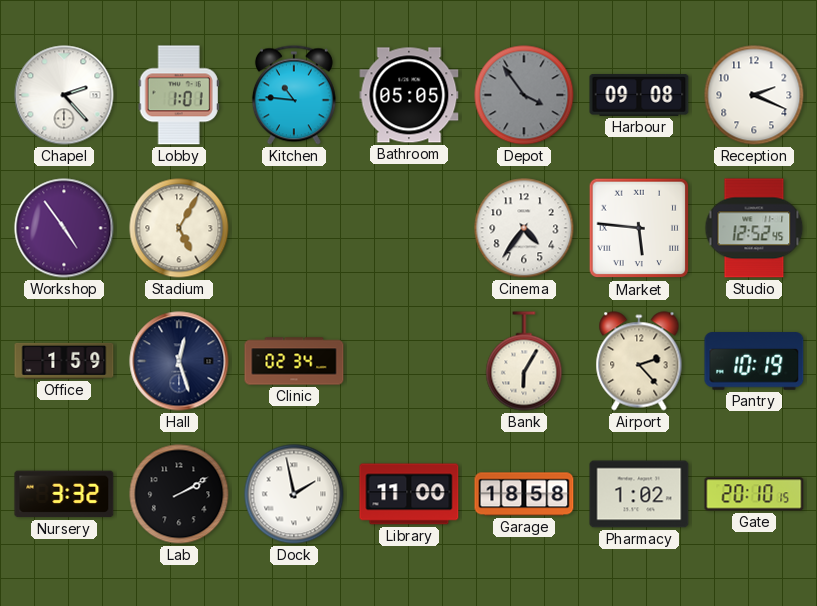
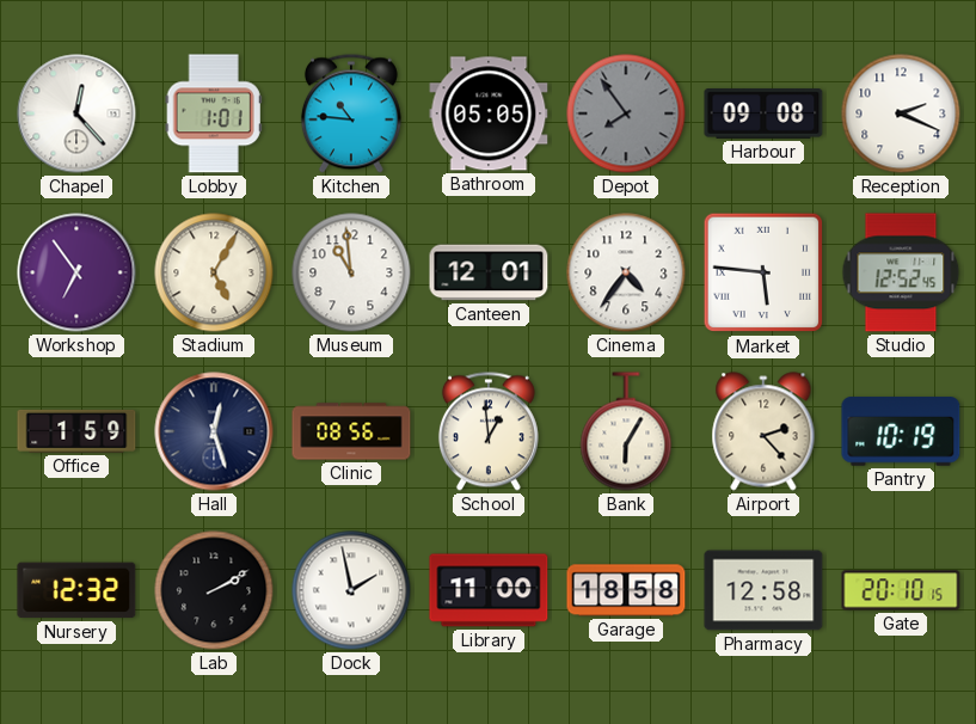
Chapel: 2:23 -> 12:23
Depot: 3:54 -> 7:54
Workshop: 4:54 -> 6:54
Museum: none -> 10:59
Canteen: none -> 12:01
Clinic: 02:34 -> 08:56
School: none -> 12:59
Nursery: 3:32 -> 12:32
Pharmacy: 1:02 -> 12:58
